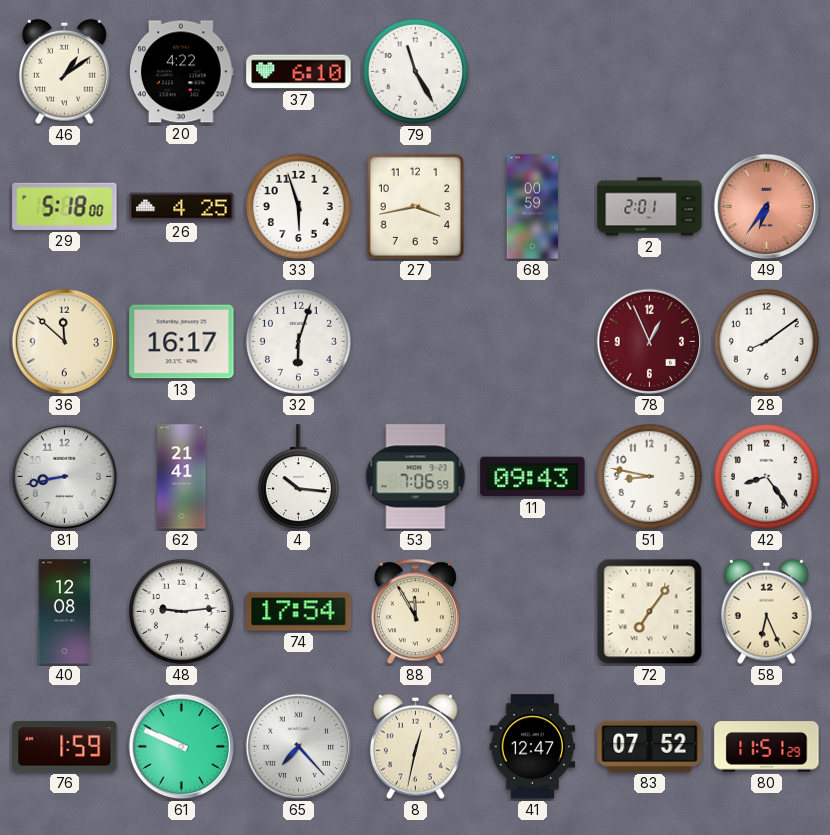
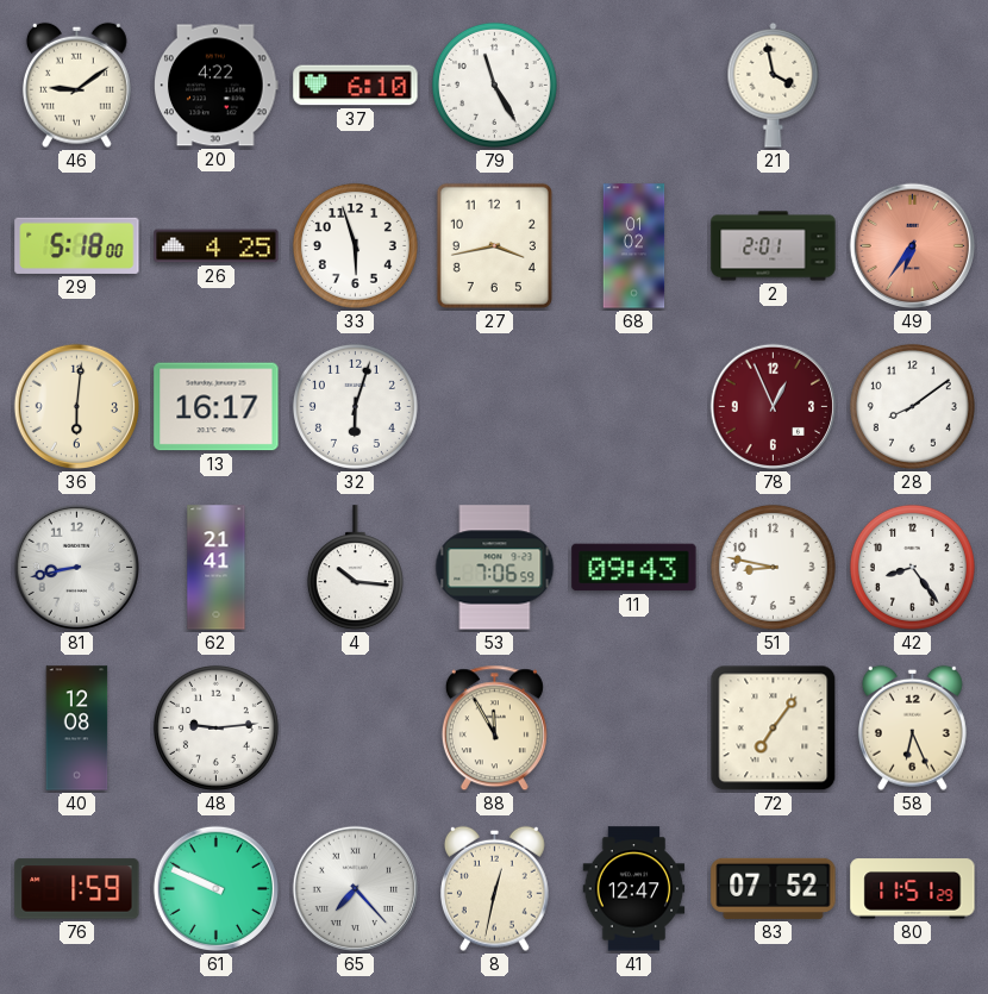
46: 1:09 -> 9:09
21: none -> 3:58
68: 00:59 -> 01:02
36: 11:52 -> 6:01
74: 17:54 -> none
